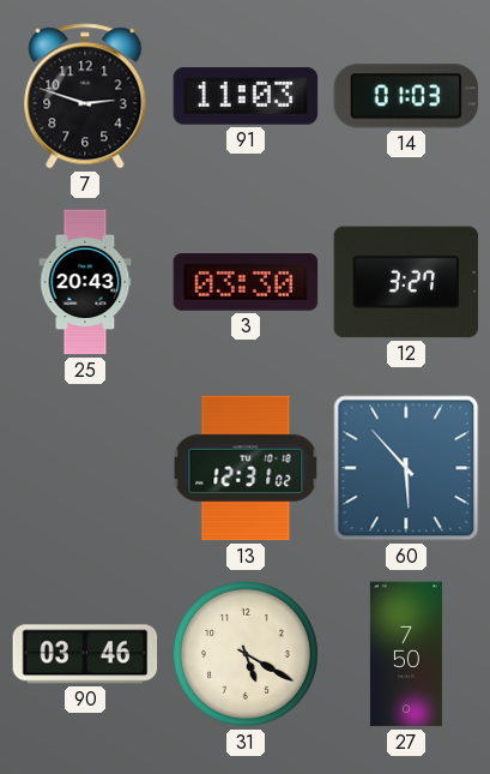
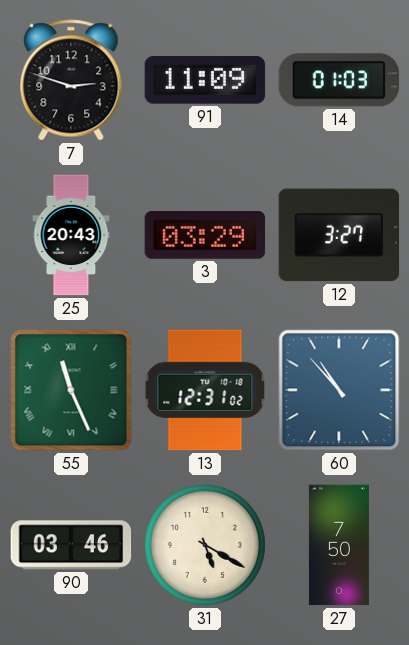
91: 11:03 -> 11:09
3: 03:30 -> 03:29
55: none -> 11:26
60: 5:53 -> 10:53
